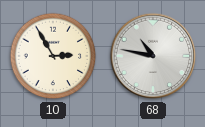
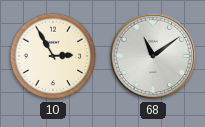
68: 10:47 -> 11:09
